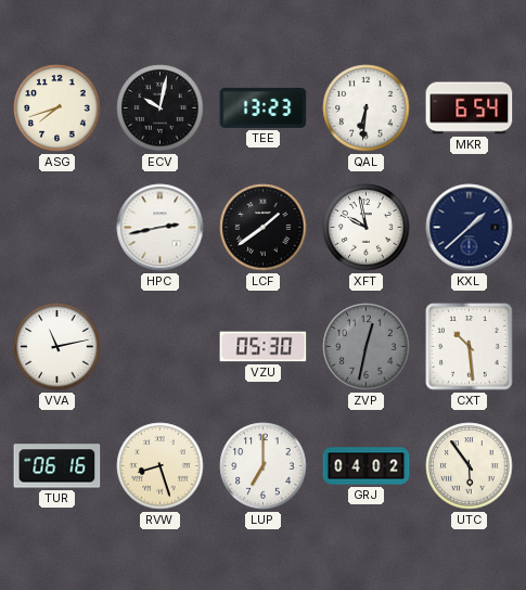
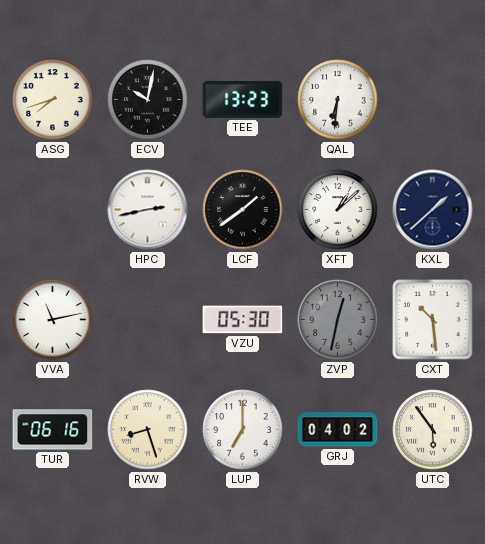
MKR: 6:54 -> none
XFT: 9:58 -> 1:08
